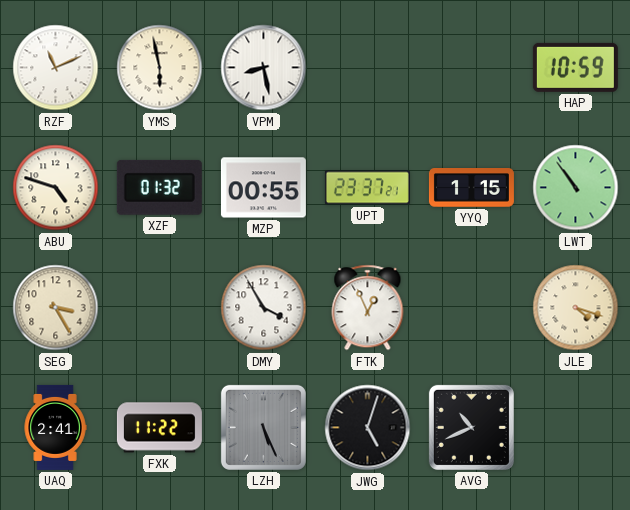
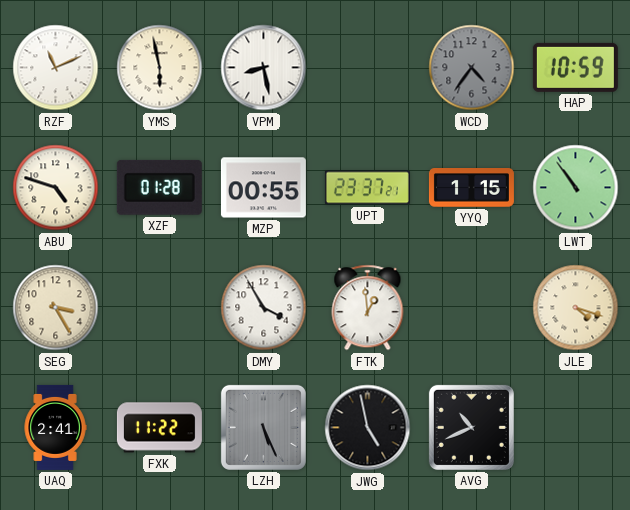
WCD: none -> 4:36
XZF: 01:32 -> 01:28
FTK: 12:56 -> 12:59
JWG: 5:03 -> 4:58
